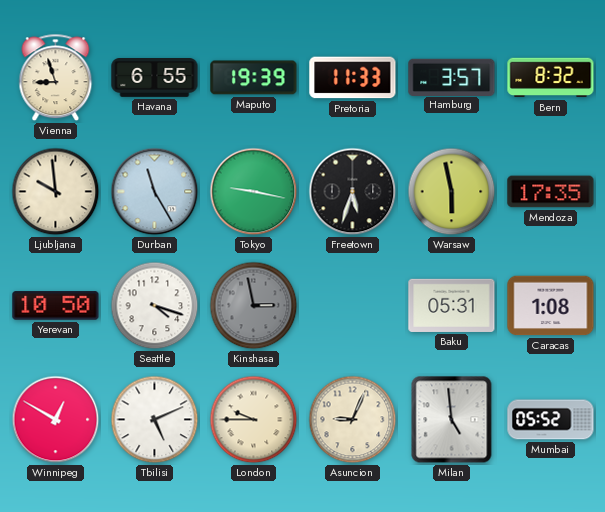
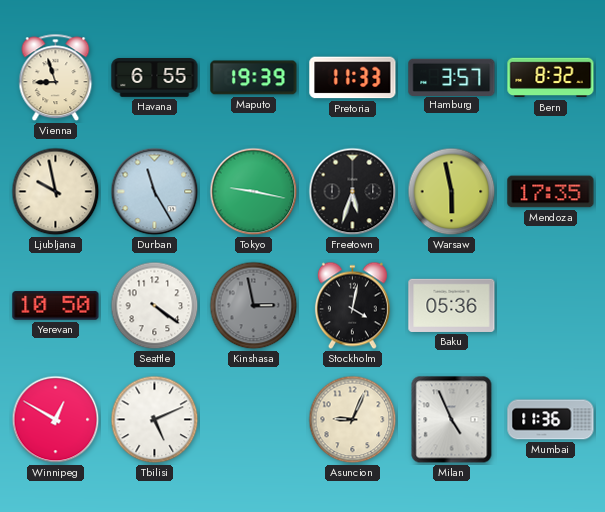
Ljubljana: 9:59 -> 9:58
Seattle: 4:18 -> 4:21
Stockholm: none -> 4:02
Baku: 05:31 -> 05:36
Caracas: 1:08 -> none
London: 9:45 -> none
Milan: 4:59 -> 4:56
Mumbai: 05:52 -> 11:36
